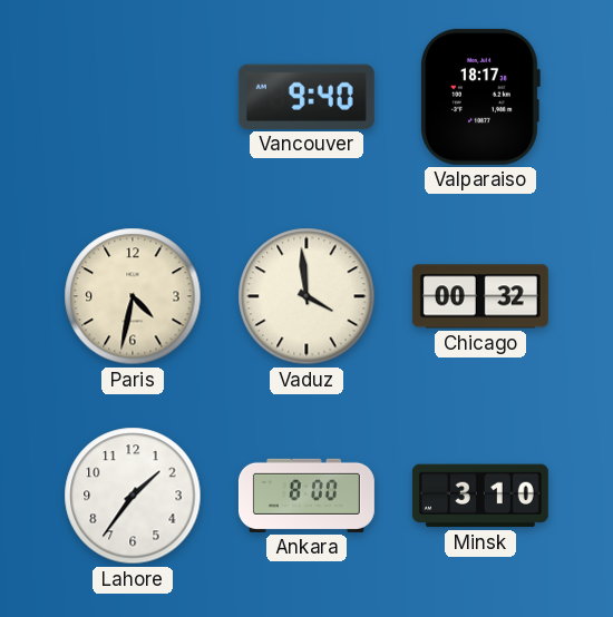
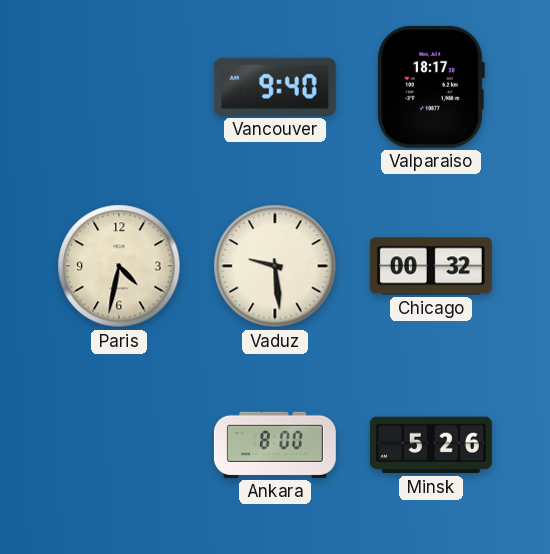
Vaduz: 3:59 -> 9:29
Lahore: 1:36 -> none
Minsk: 3:10 -> 5:26
